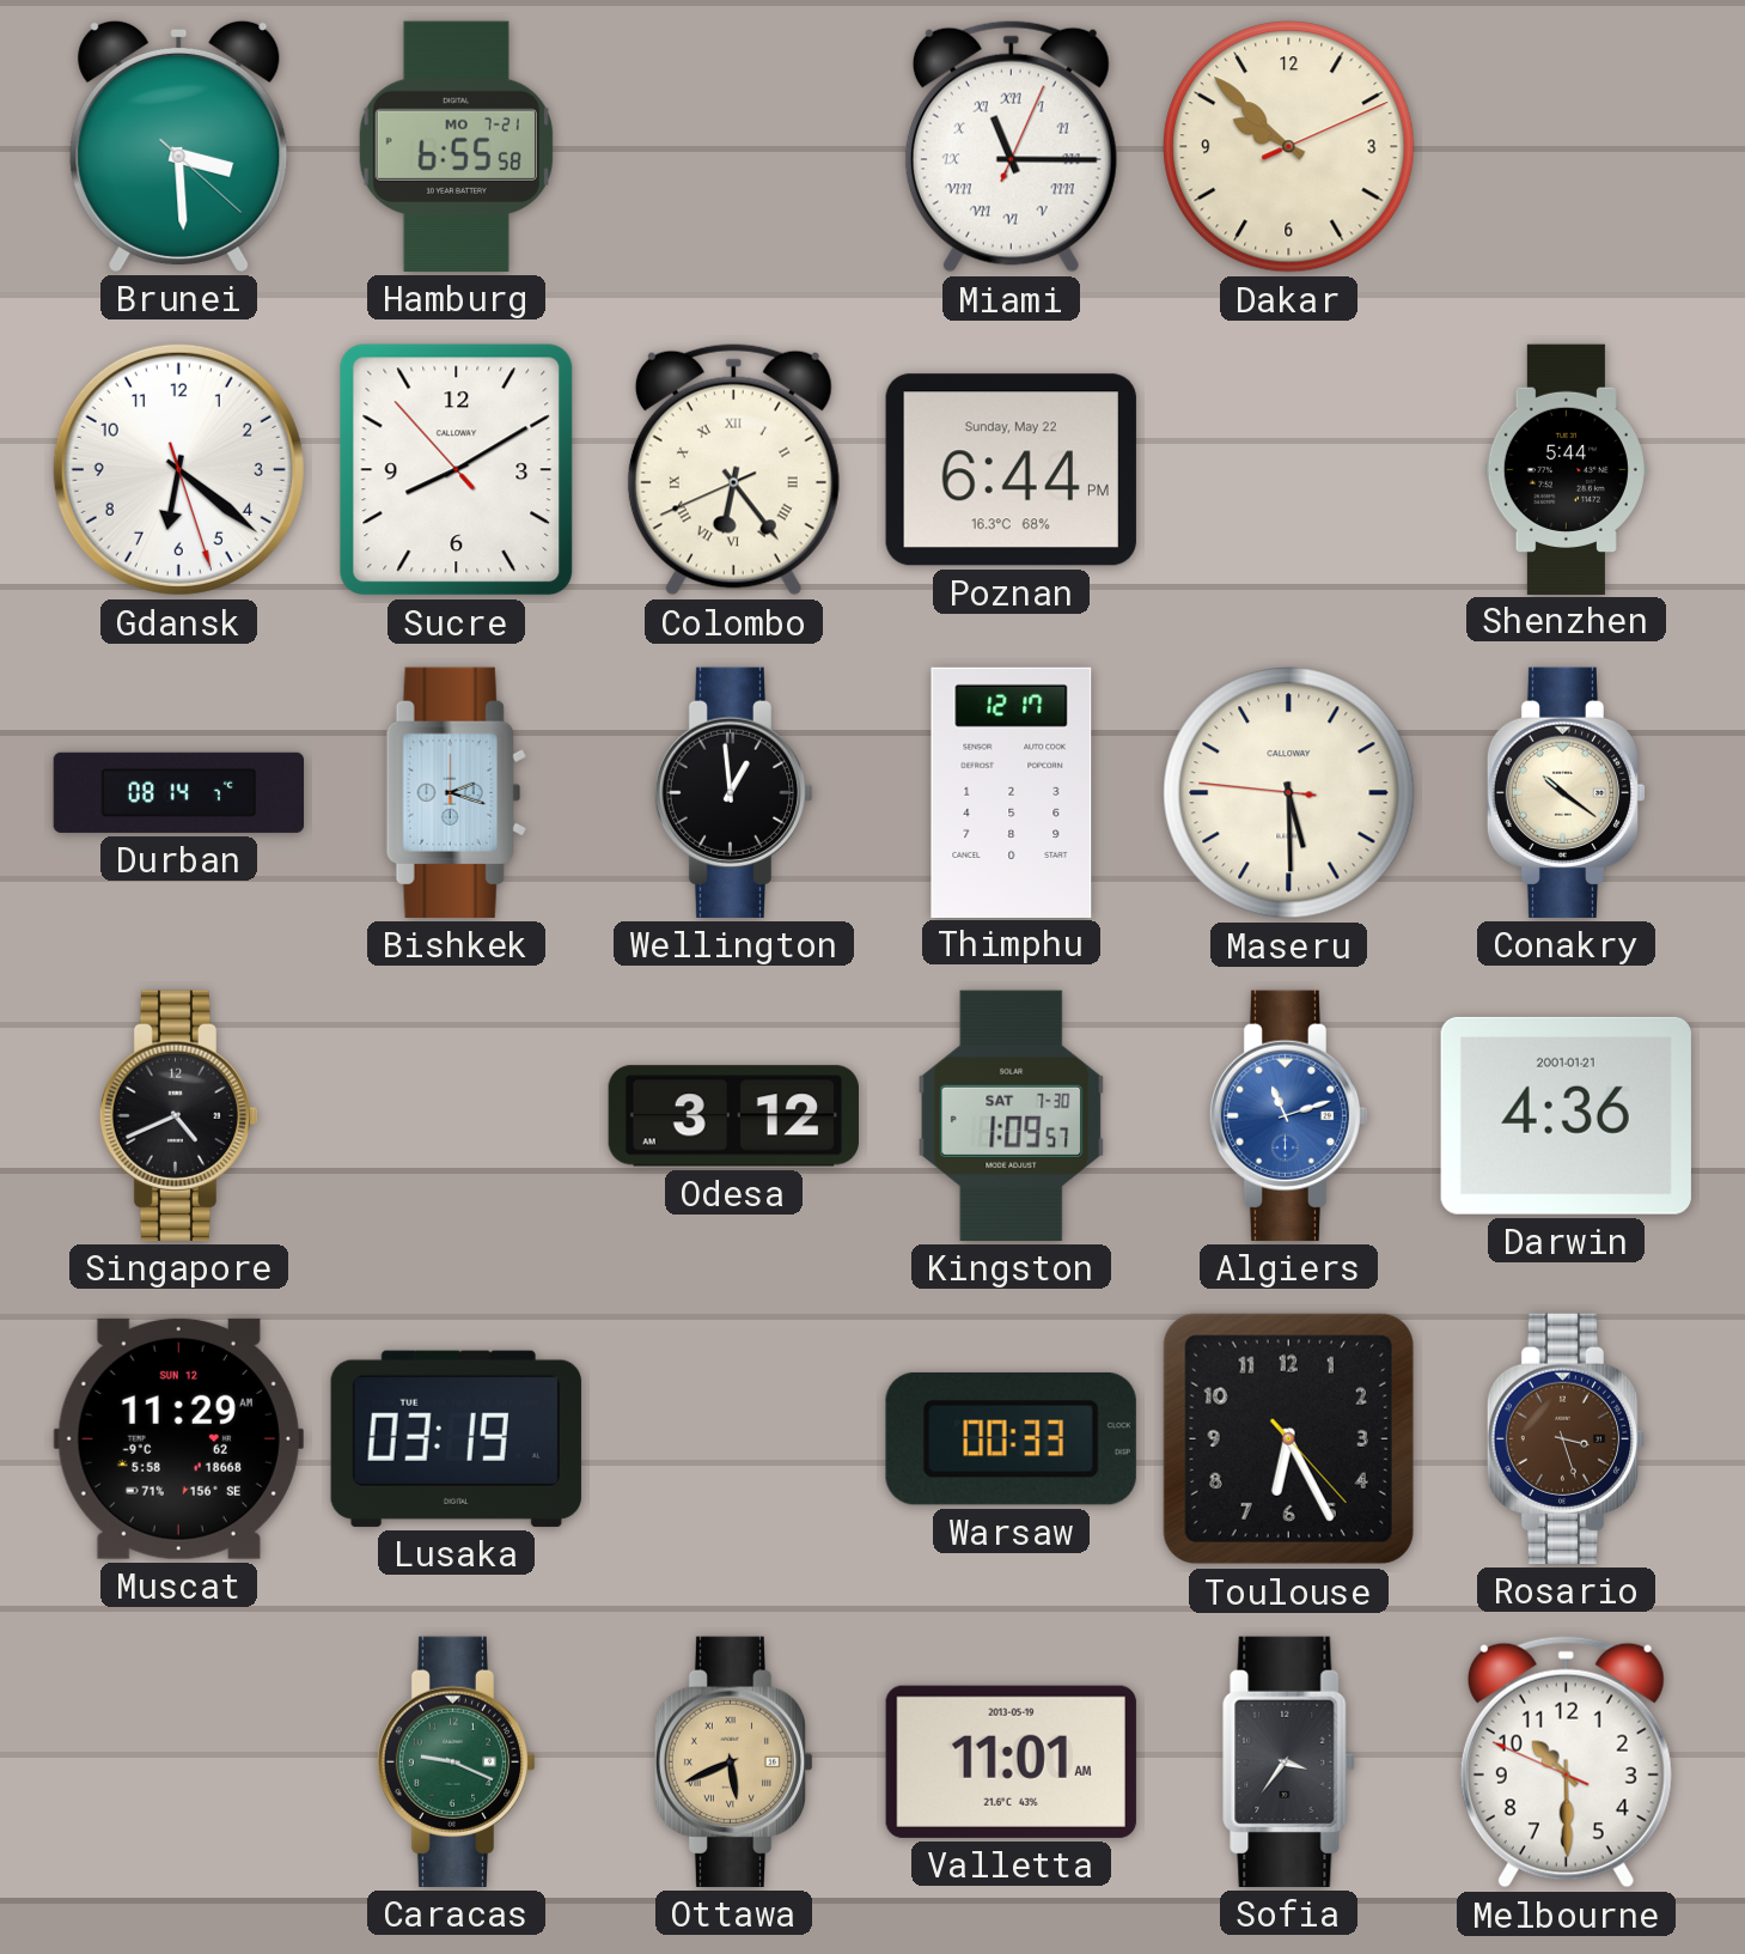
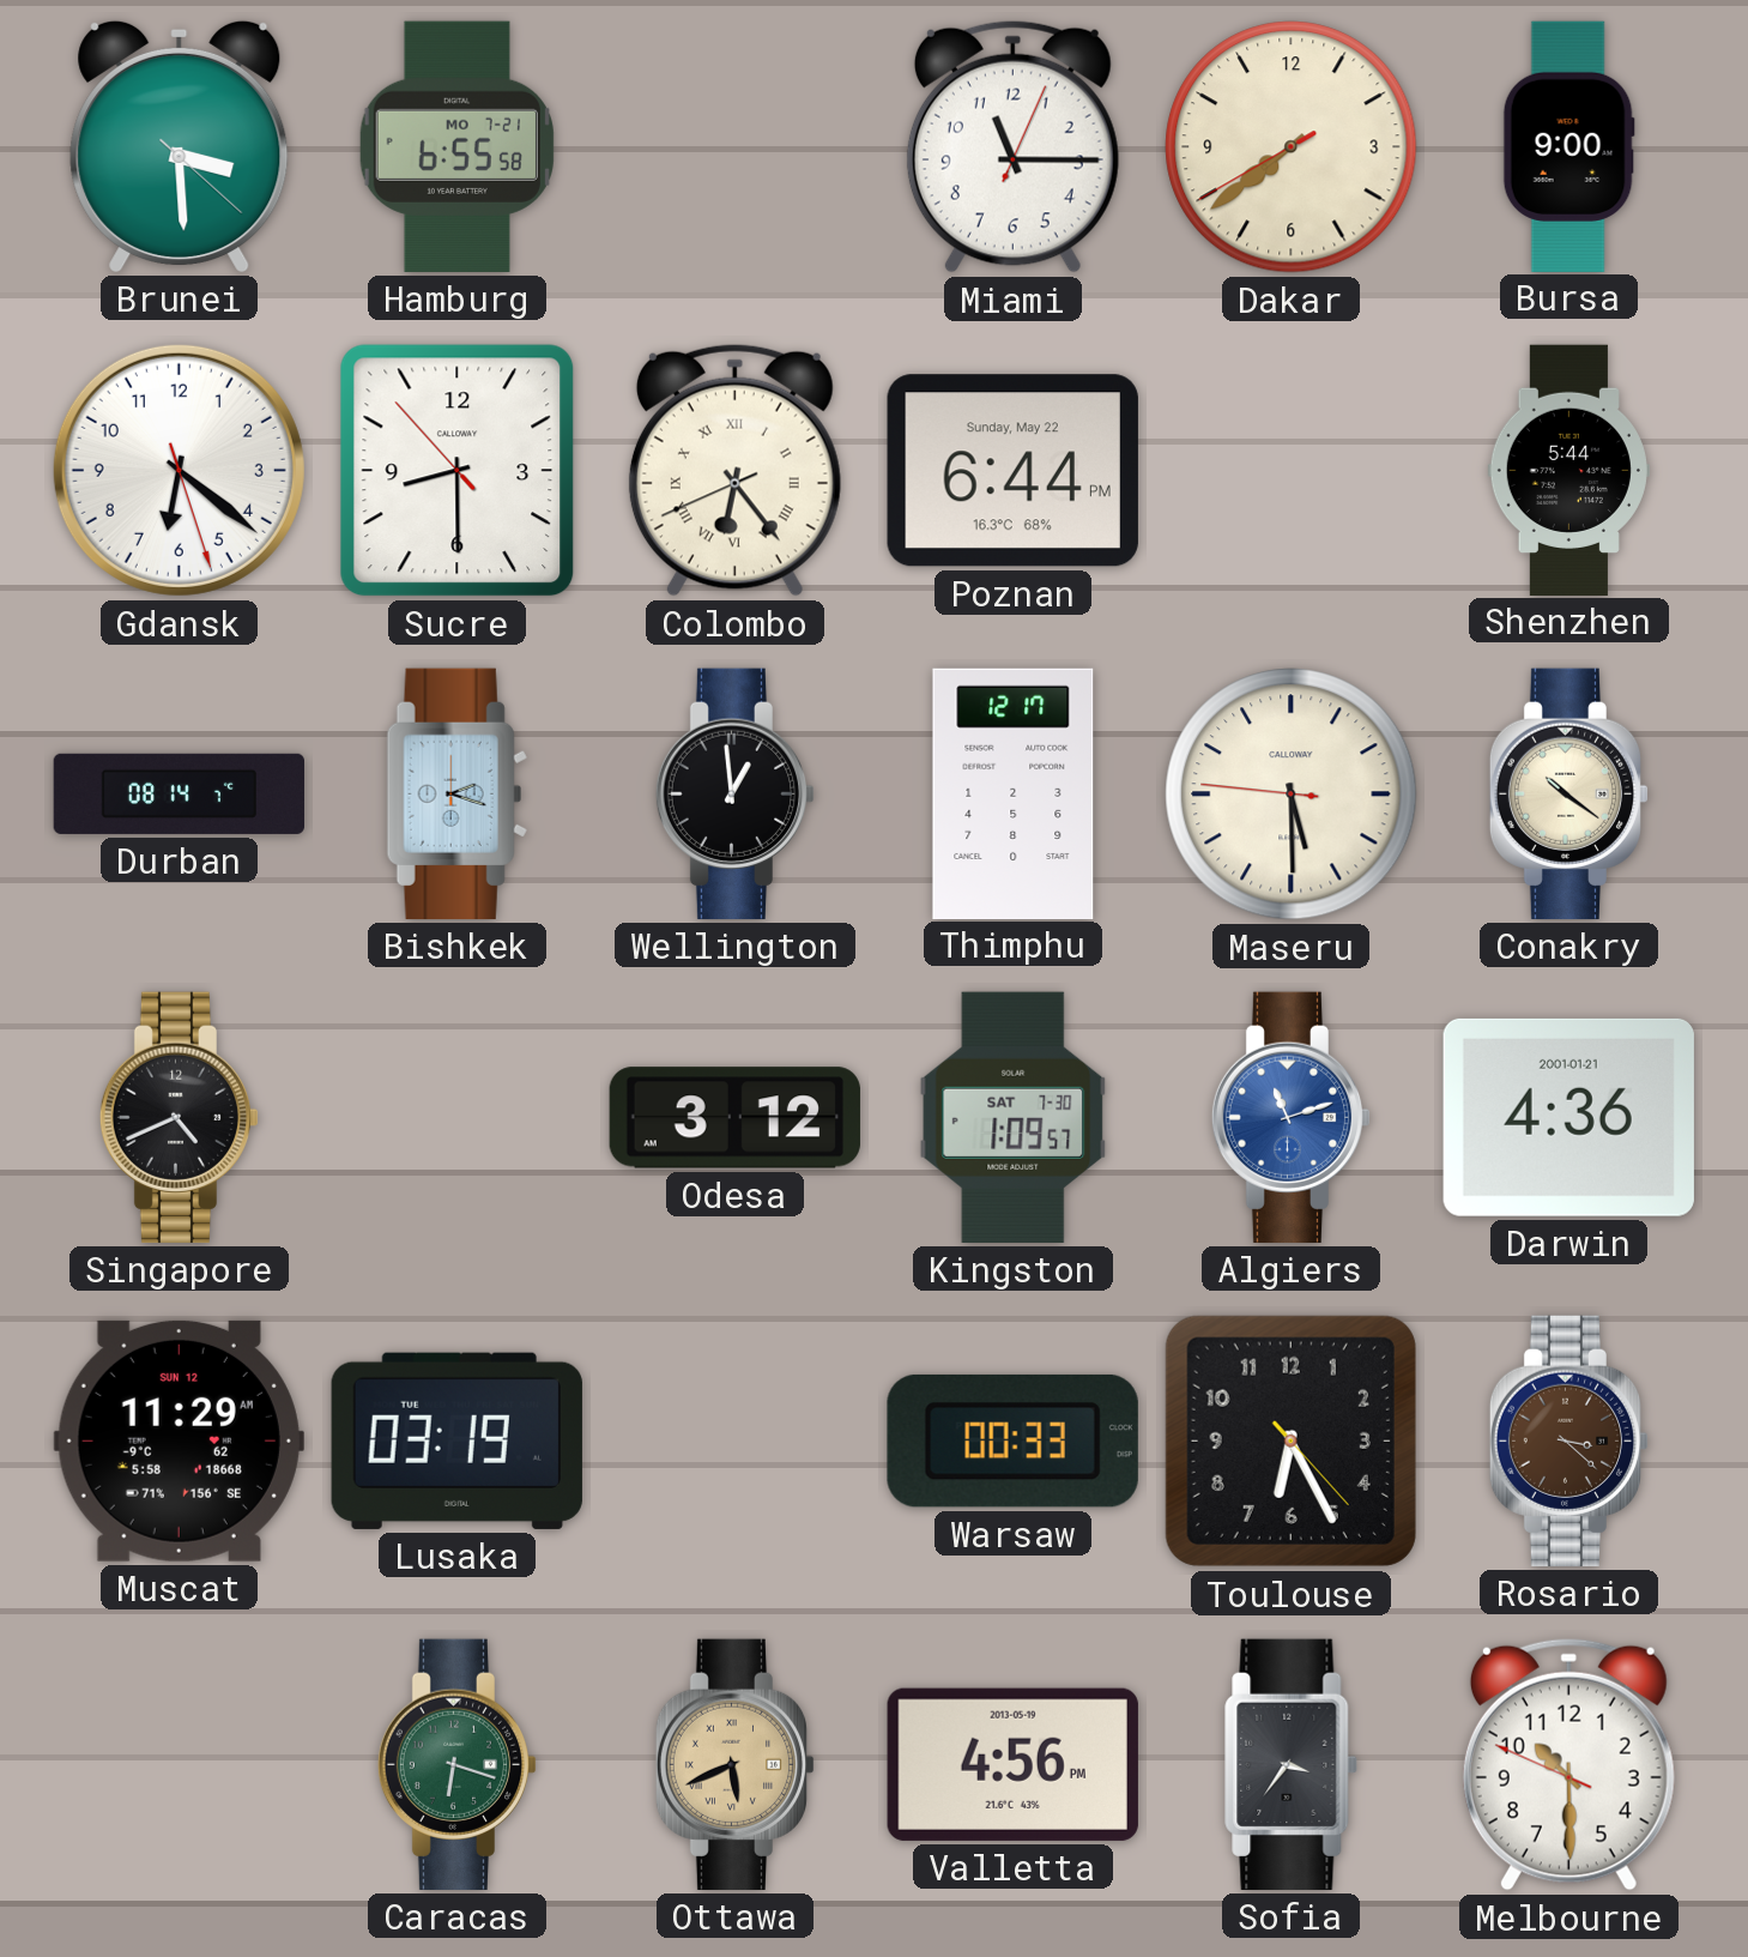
Miami numerals: Roman -> Arabic
Dakar: 9:52 -> 7:38
Bursa: none -> 9:00
Sucre: 8:09 -> 8:29
Rosario: 3:27 -> 3:22
Caracas: 9:19 -> 6:18
Valletta: 11:01 -> 4:56
